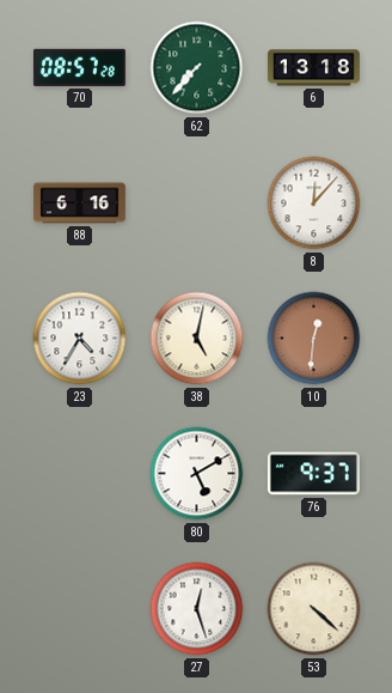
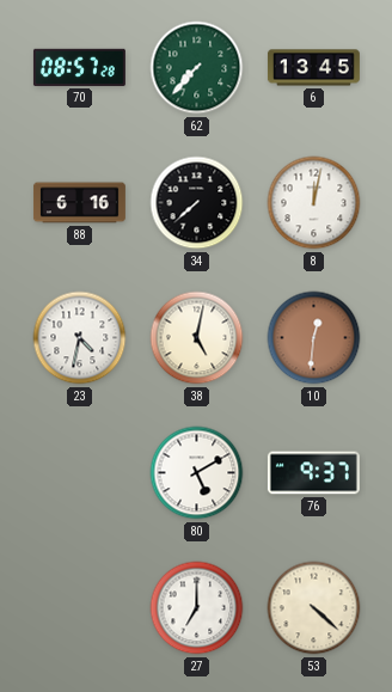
6: 13:18 -> 13:45
34: none -> 7:38
8: 12:07 -> 12:02
23: 4:35 -> 4:32
27: 12:27 -> 7:00
